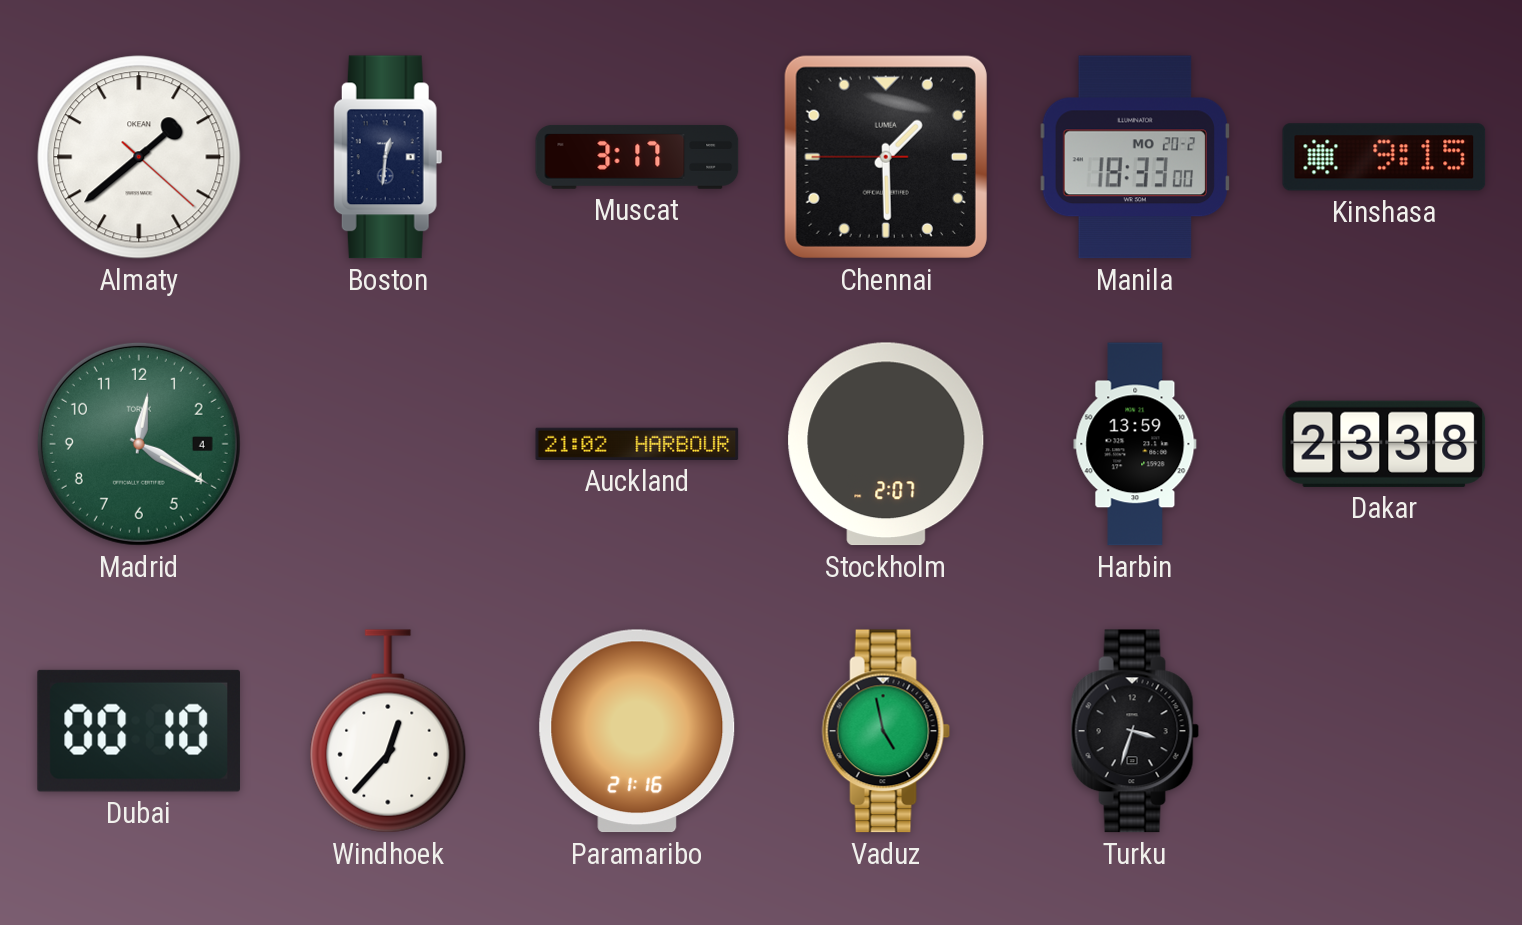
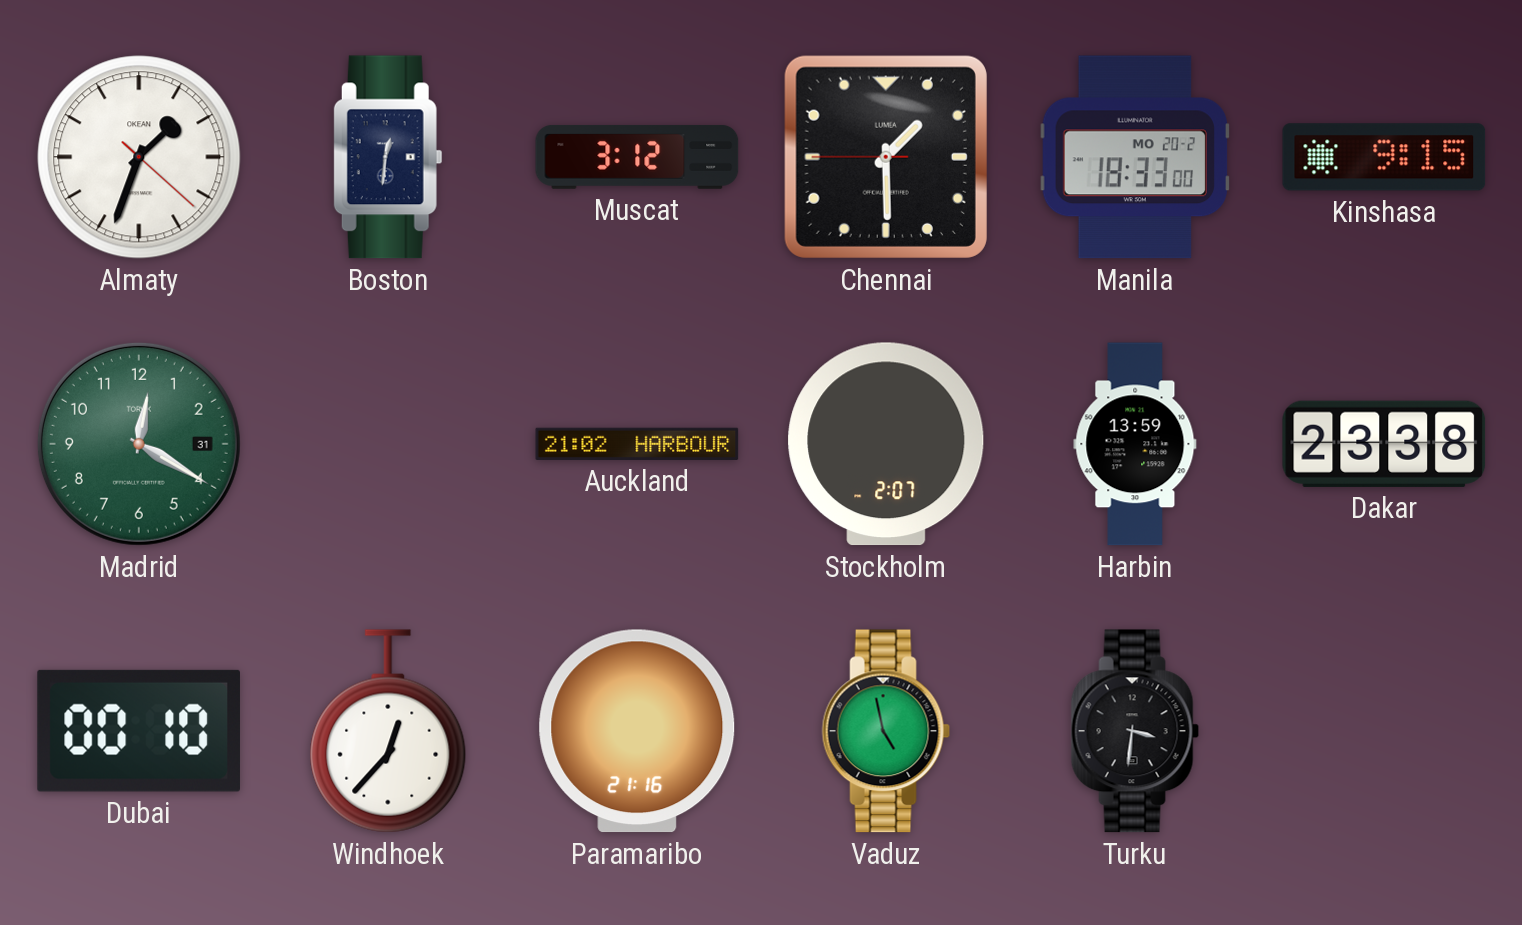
Almaty: 1:38 -> 1:33
Muscat: 3:17 -> 3:12
Madrid date: 4 -> 31
Turku: 3:33 -> 3:31
